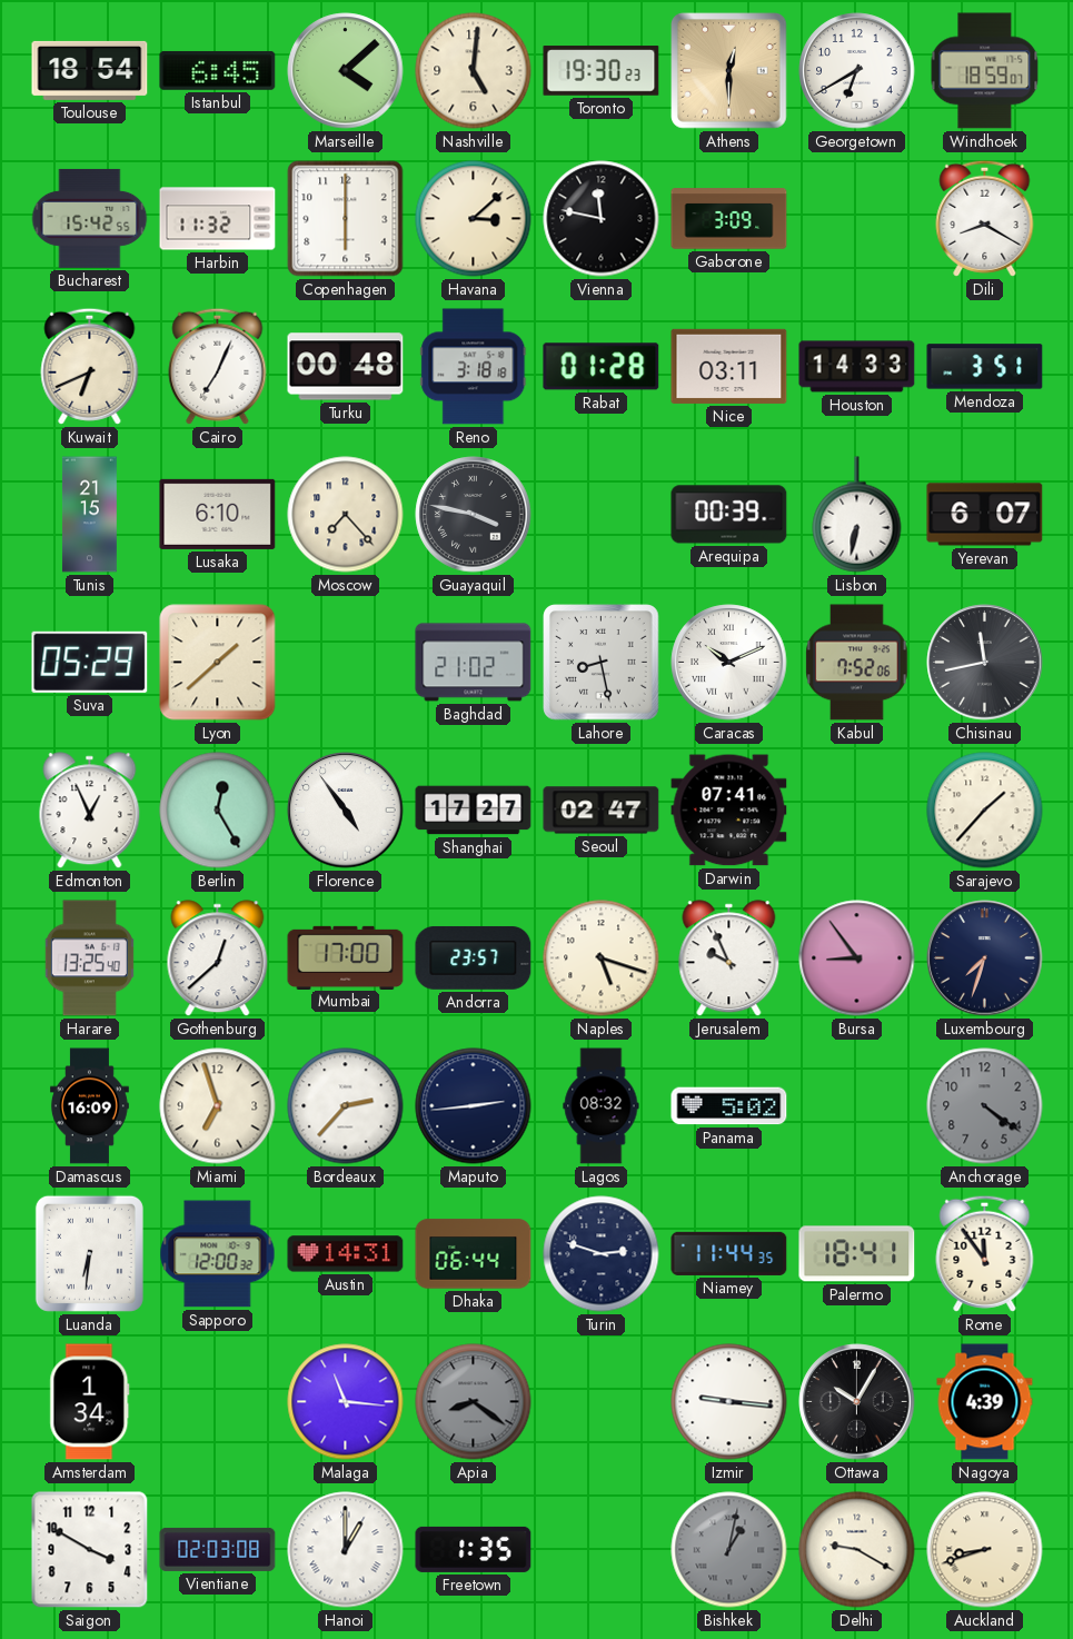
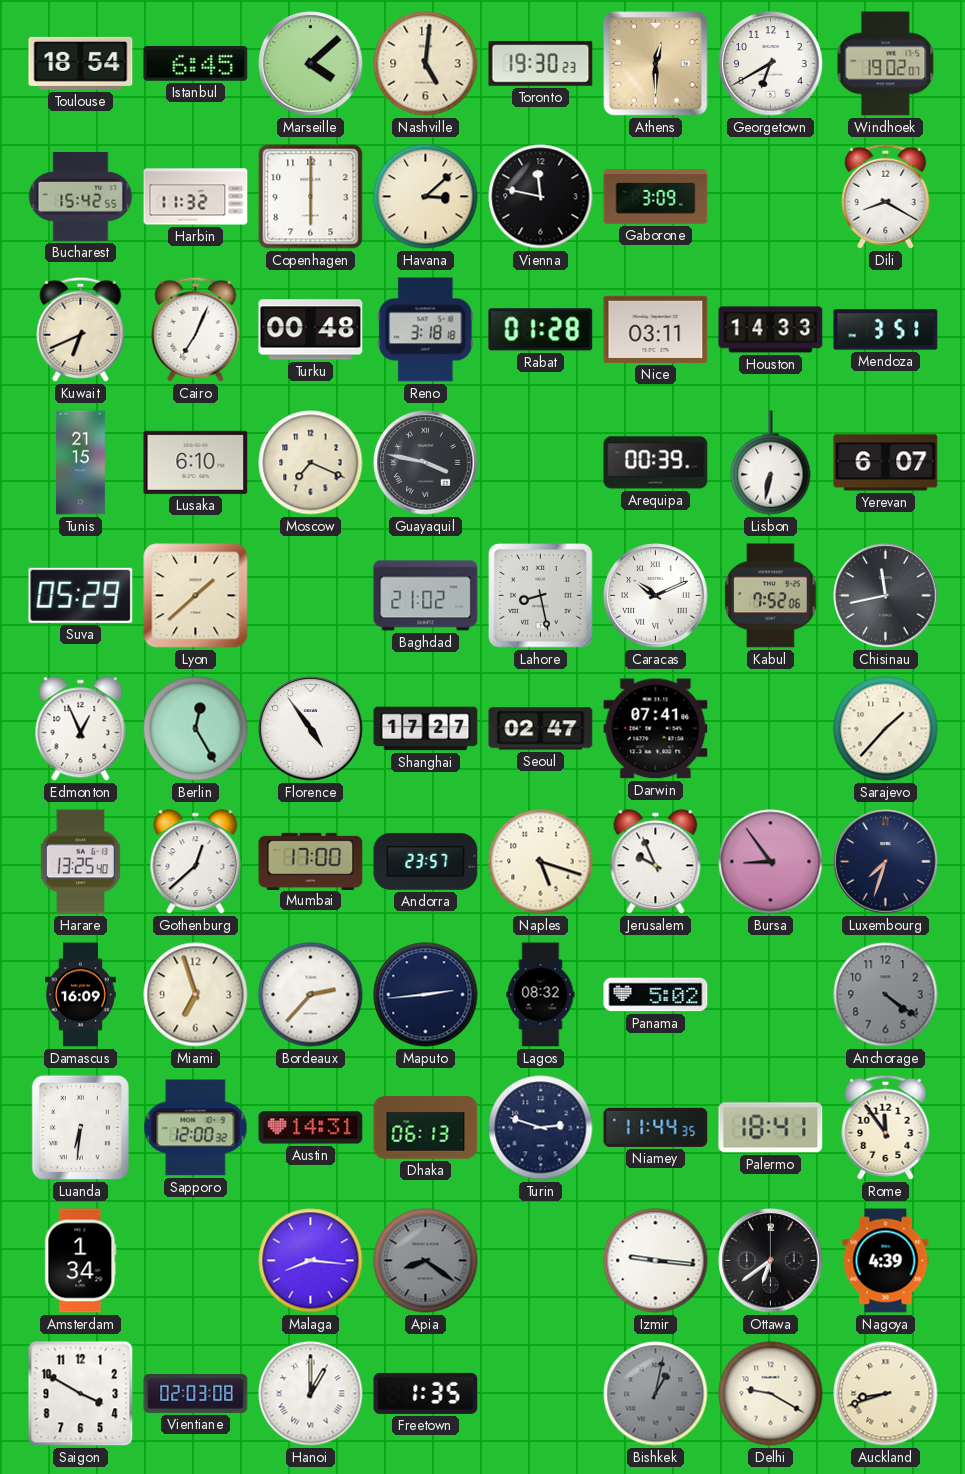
Windhoek: 18:59 -> 19:02
Moscow: 7:23 -> 7:19
Dhaka: 06:44 -> 06:13
Malaga: 11:16 -> 8:16
Ottawa: 10:05 -> 6:39
